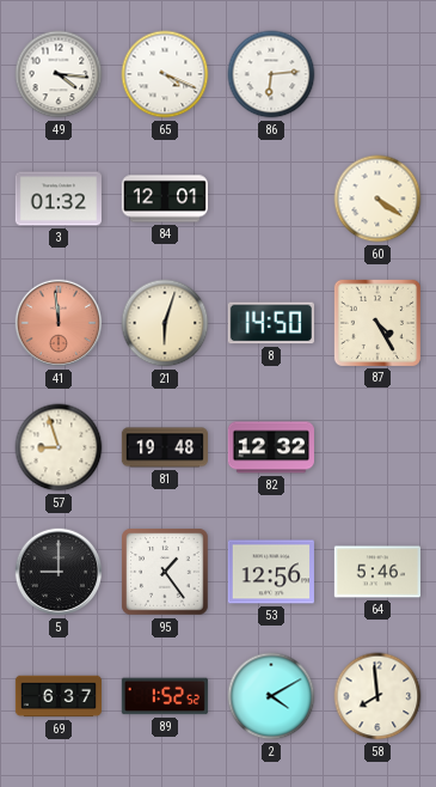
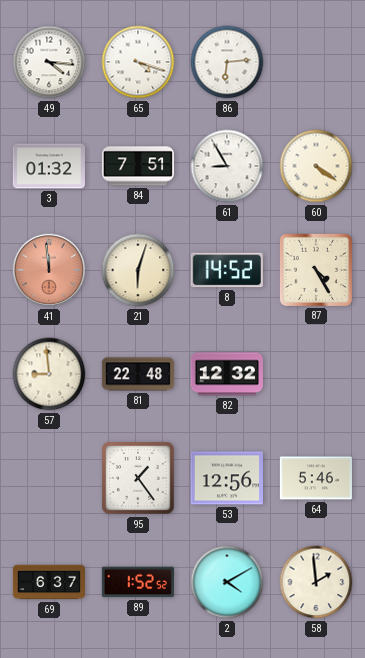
65: 4:19 -> 4:18
84: 12:01 -> 7:51
61: none -> 8:55
8: 14:50 -> 14:52
57: 8:57 -> 8:59
81: 19:48 -> 22:48
5: 9:00 -> none
58: 7:59 -> 1:59
